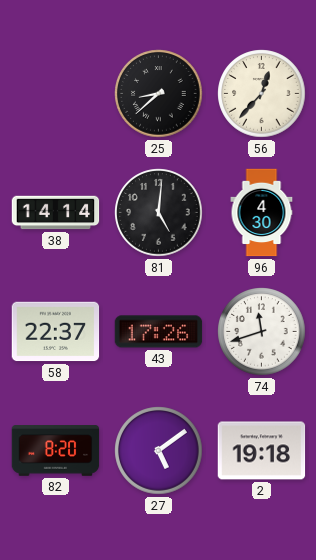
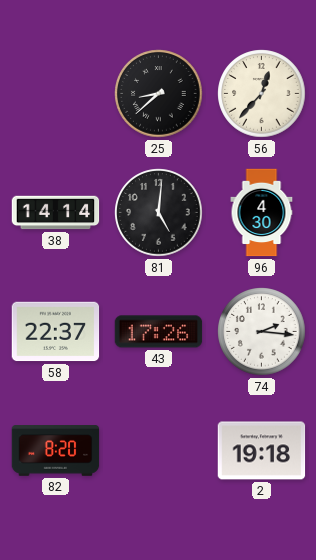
74: 11:42 -> 2:16
27: 5:09 -> none
